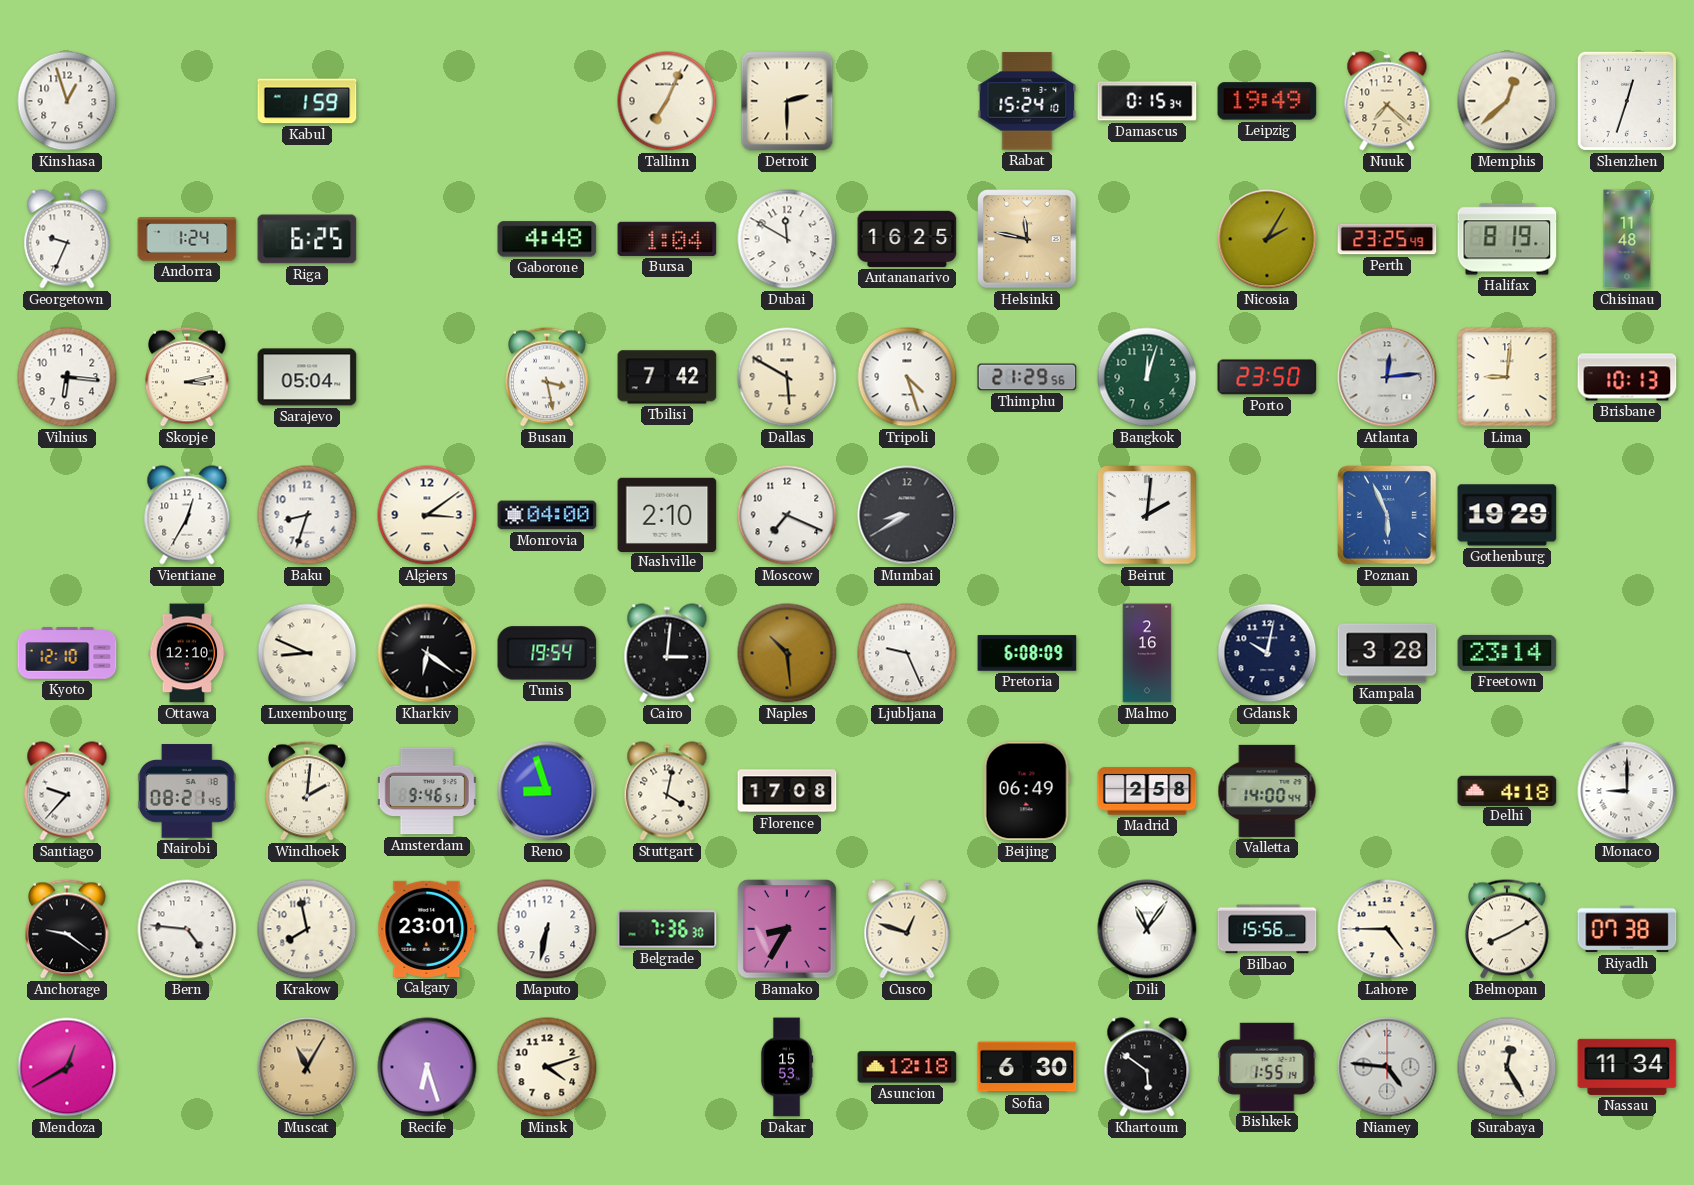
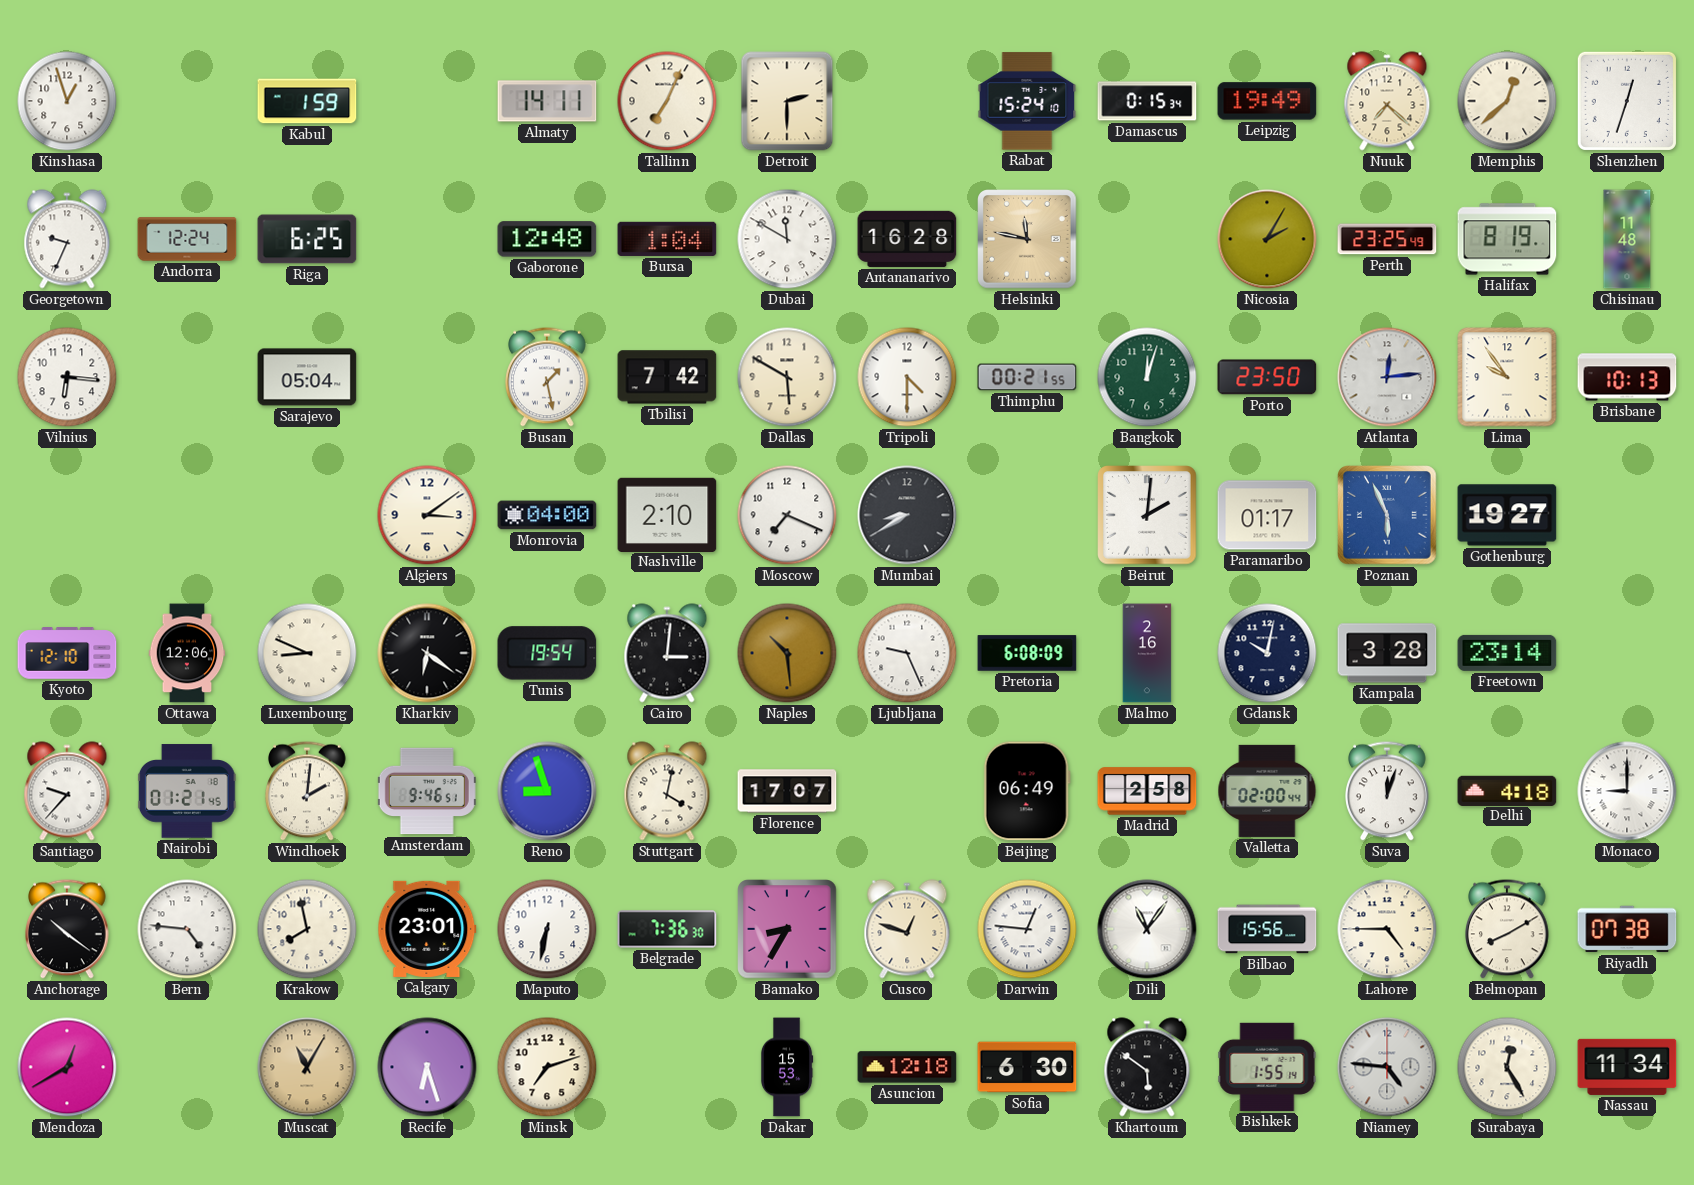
Almaty: none -> 14:11
Andorra: 1:24 -> 12:24
Gaborone: 4:48 -> 12:48
Antananarivo: 16:25 -> 16:28
Skopje: 3:13 -> none
Busan: 3:28 -> 1:28
Tripoli: 4:27 -> 4:30
Thimphu: 21:29 -> 00:21
Lima: 9:01 -> 9:54
Vientiane: 12:35 -> none
Baku: 8:33 -> none
Paramaribo: none -> 01:17
Gothenburg: 19:29 -> 19:27
Ottawa: 12:10 -> 12:06
Nairobi: 08:21 -> 01:21
Florence: 17:08 -> 17:07
Valletta: 14:00 -> 02:00
Suva: none -> 12:03
Anchorage: 9:21 -> 10:21
Darwin: none -> 12:46
Minsk: 4:12 -> 7:12
